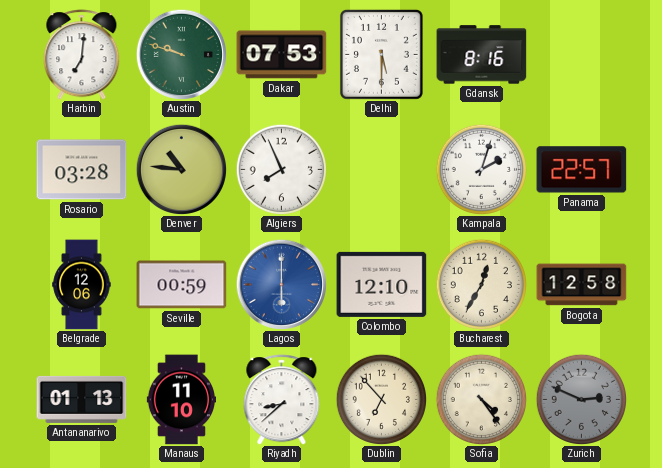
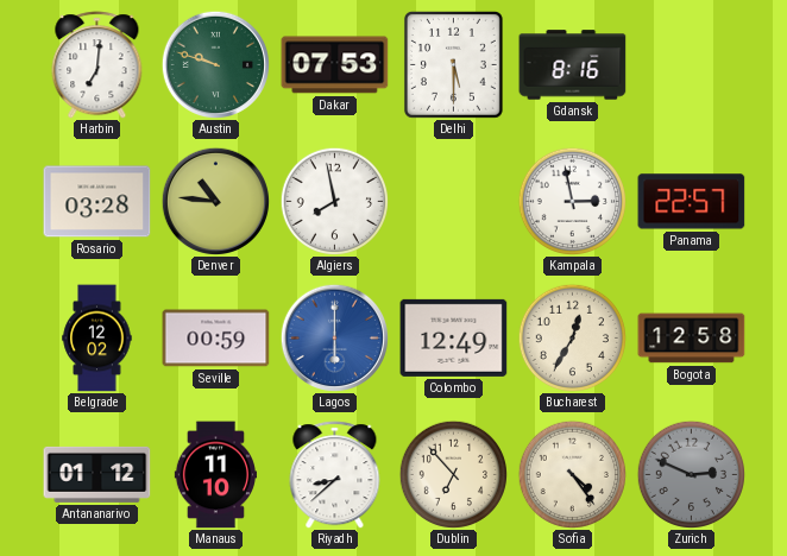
Algiers: 7:56 -> 7:58
Kampala: 2:03 -> 2:58
Belgrade: 12:06 -> 12:02
Colombo: 12:10 -> 12:49
Antananarivo: 01:13 -> 01:12
